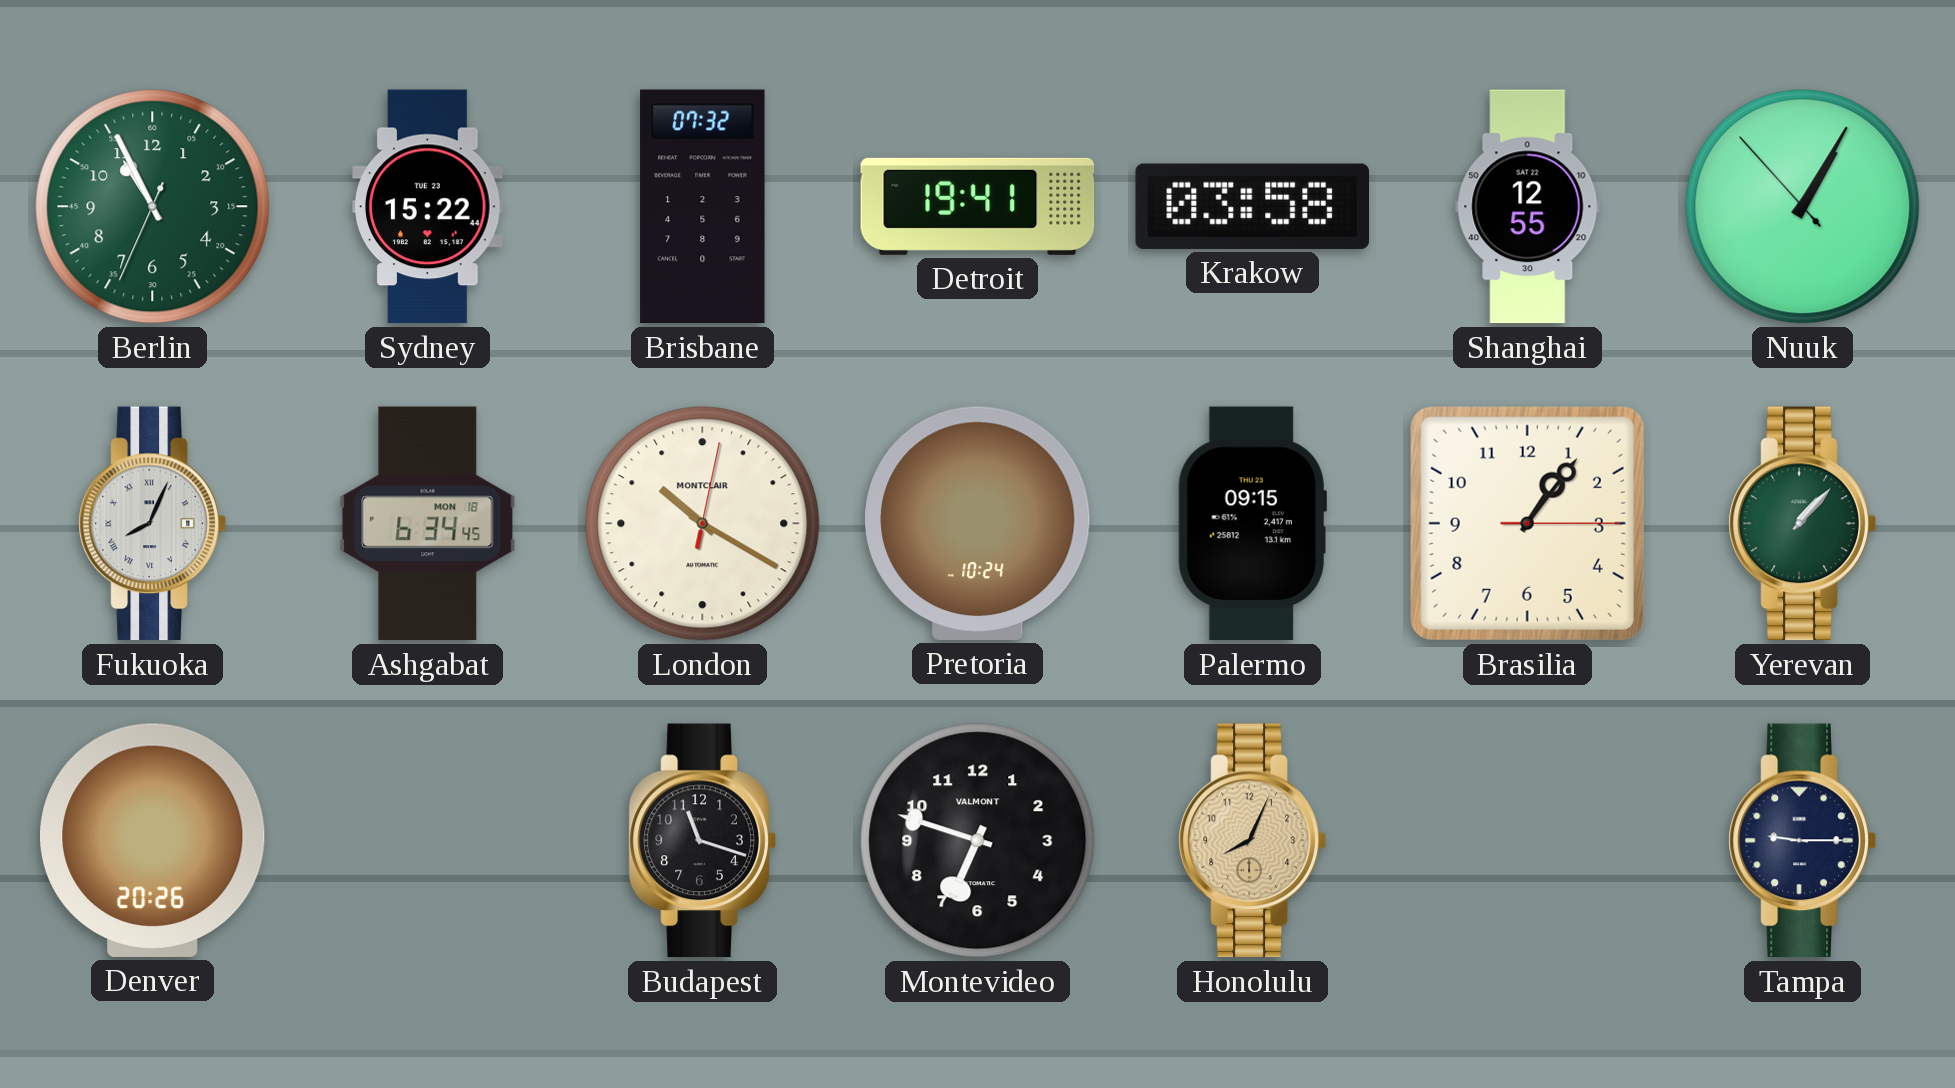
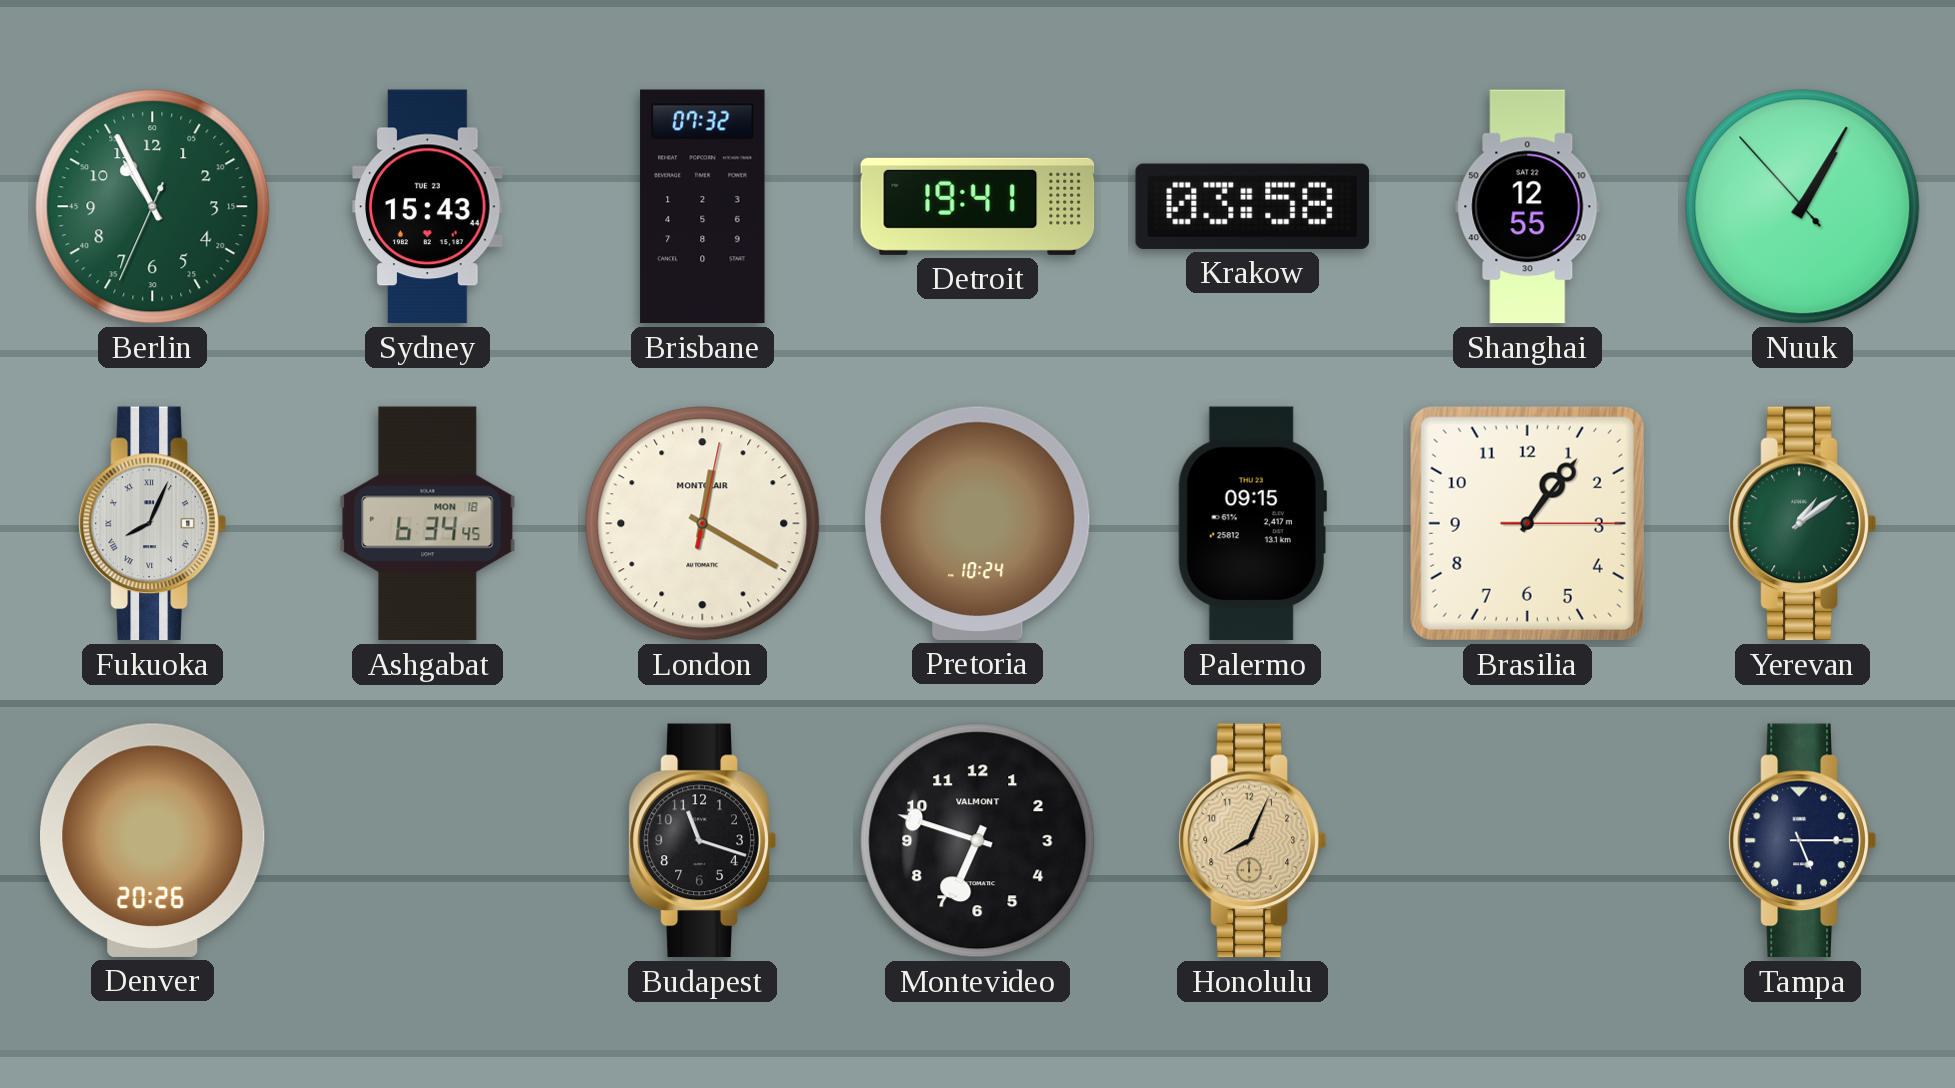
Sydney: 15:22 -> 15:43
London: 10:20 -> 12:20
Yerevan: 1:07 -> 1:09
Tampa: 9:15 -> 5:15
